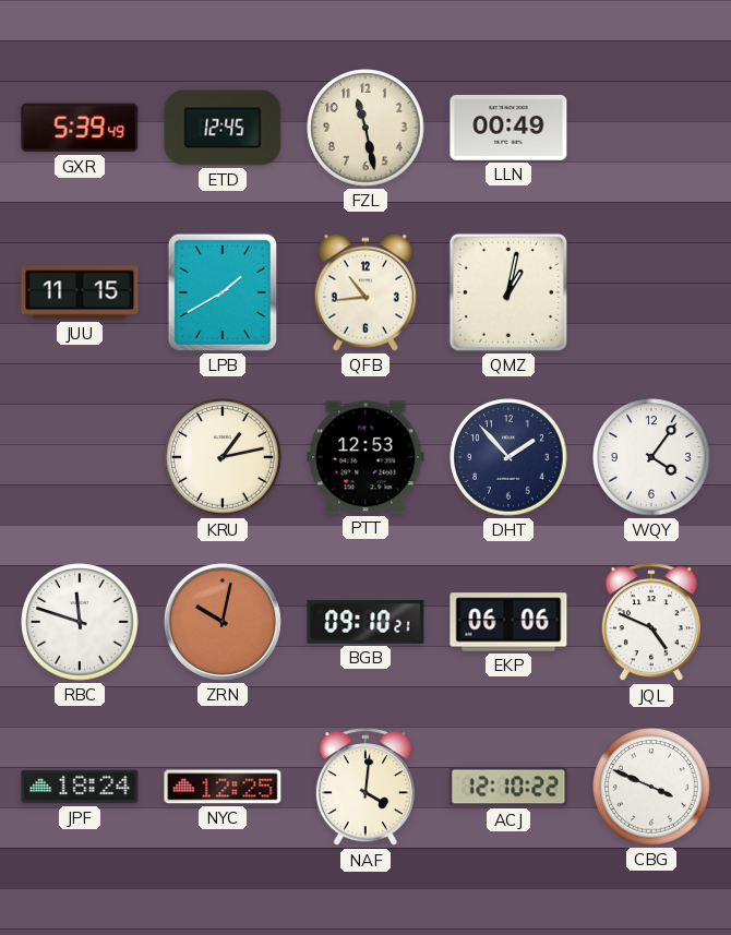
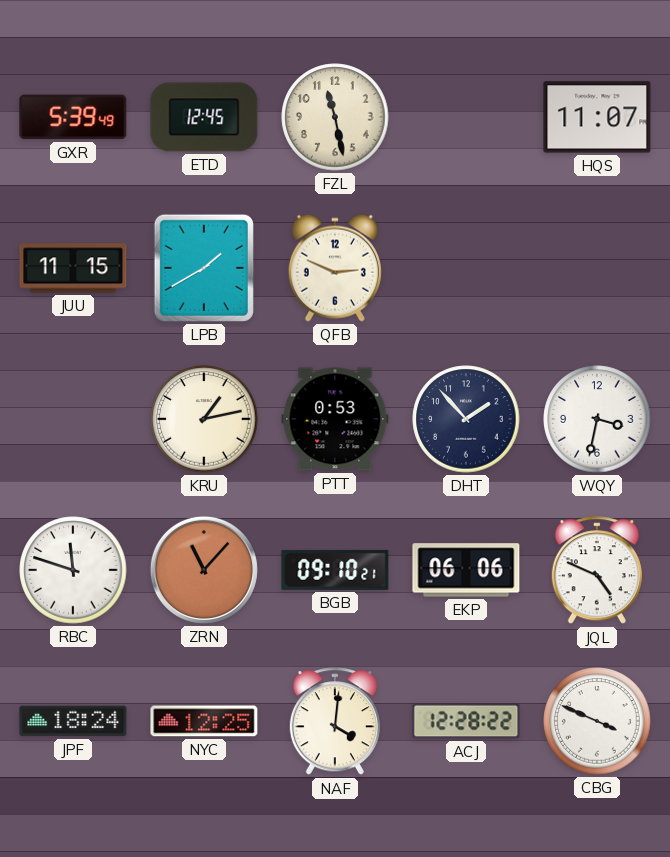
LLN: 00:49 -> none
HQS: none -> 11:07
QFB: 10:44 -> 2:49
QMZ: 1:02 -> none
PTT: 12:53 -> 0:53
WQY: 4:06 -> 3:32
ZRN: 10:02 -> 11:07
ACJ: 12:10 -> 12:28
